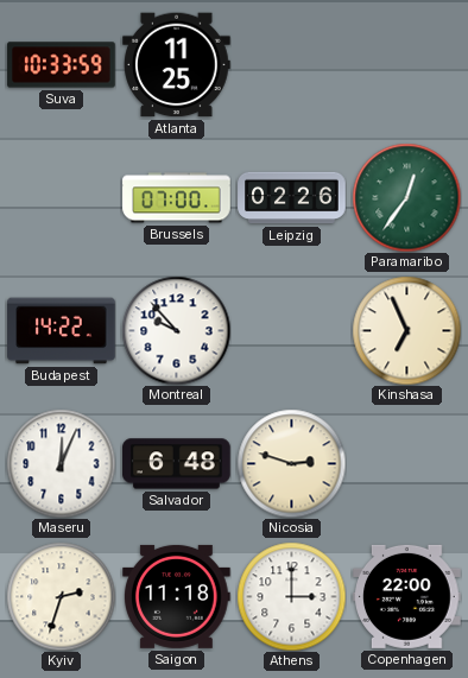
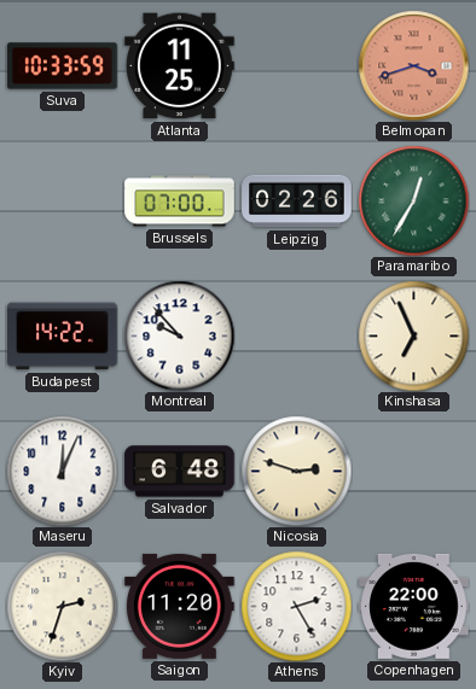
Belmopan: none -> 3:42
Paramaribo: 12:36 -> 12:35
Saigon: 11:18 -> 11:20
Athens: 3:00 -> 2:25
